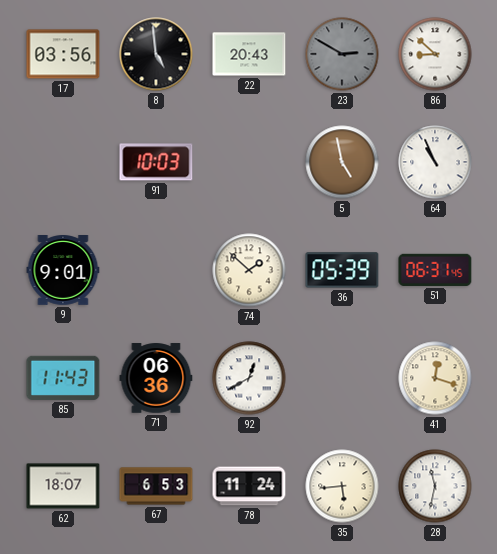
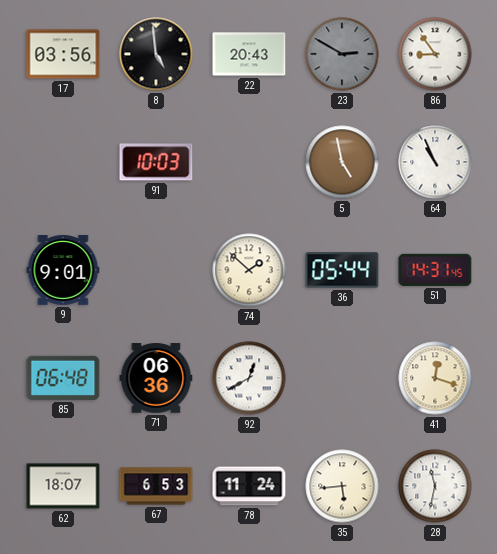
86: 8:52 -> 8:54
36: 05:39 -> 05:44
51: 06:31 -> 14:31
85: 11:43 -> 06:48
